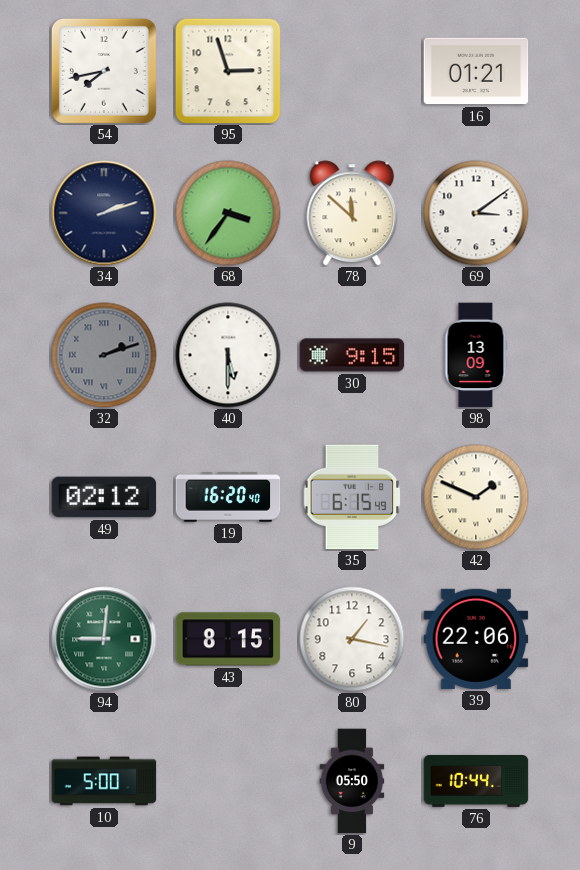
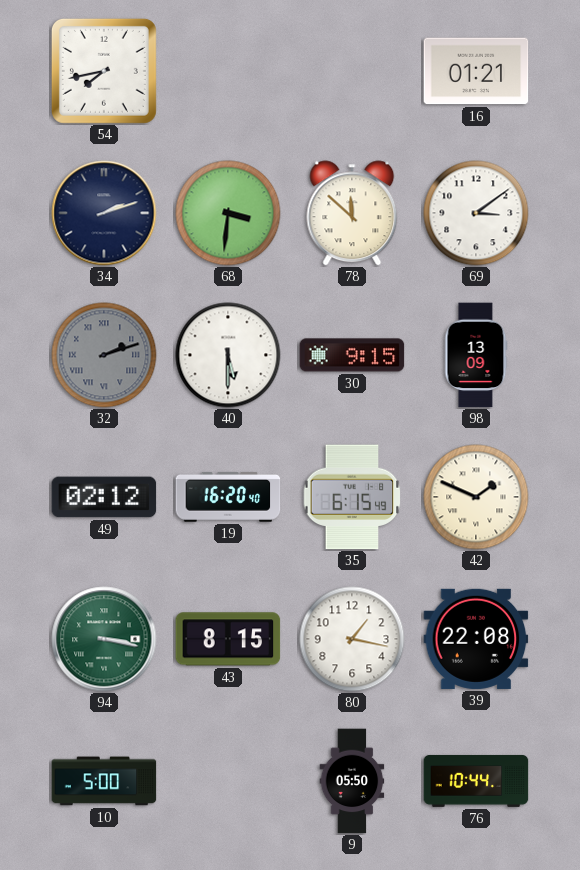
95: 2:57 -> none
68: 3:36 -> 3:31
94: 9:01 -> 3:17
39: 22:06 -> 22:08
